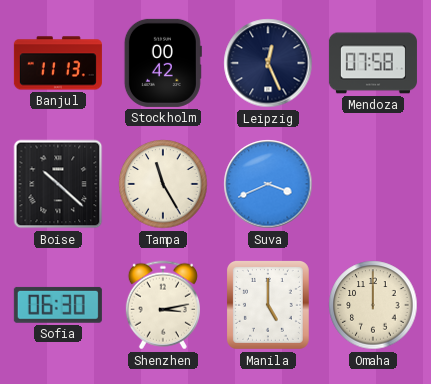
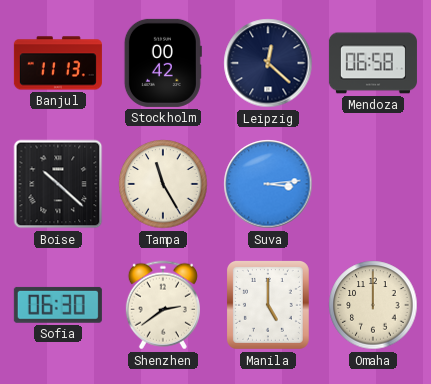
Leipzig: 12:26 -> 12:22
Mendoza: 07:58 -> 06:58
Suva: 3:41 -> 3:14
Shenzhen: 3:13 -> 2:39
